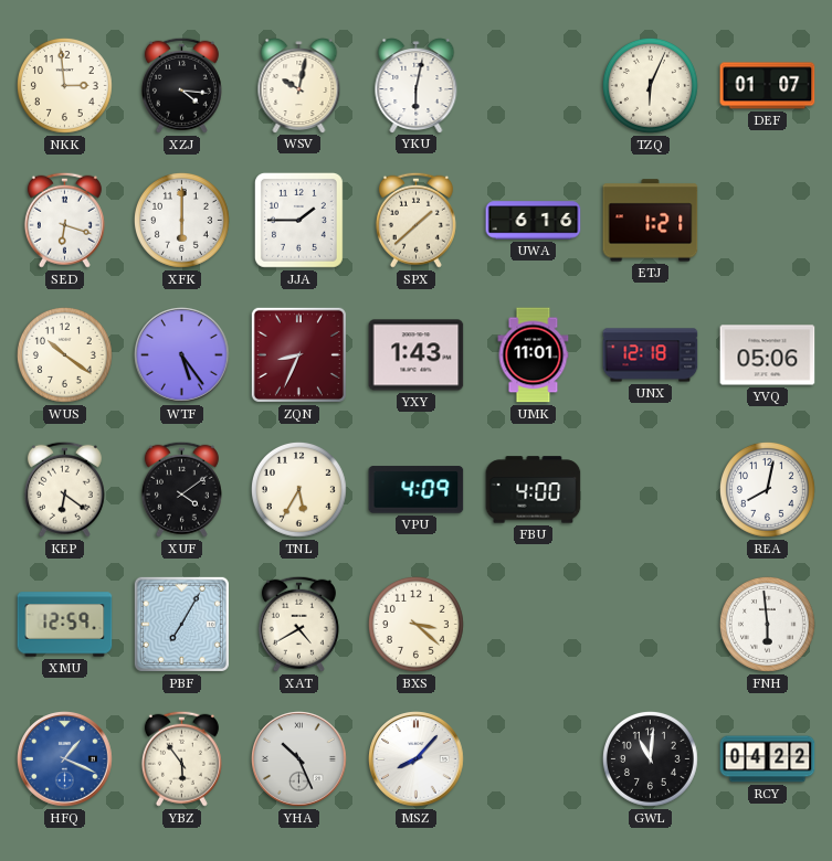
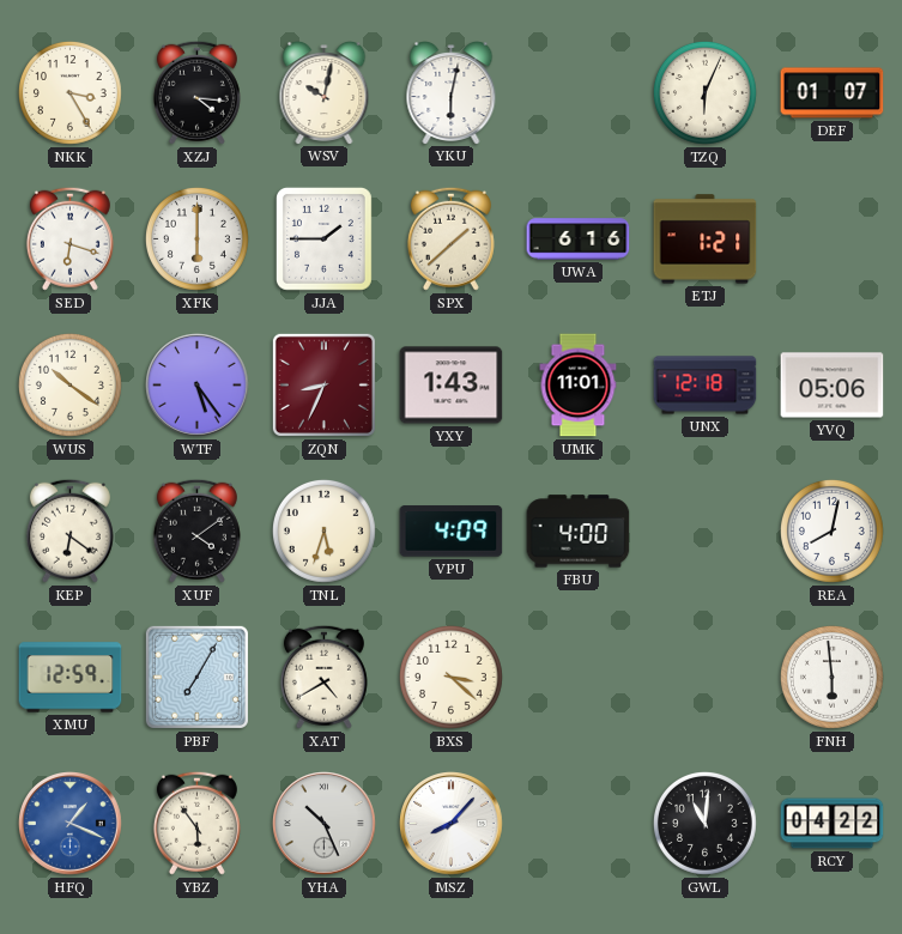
NKK: 2:59 -> 3:25
TNL: 5:35 -> 5:33
